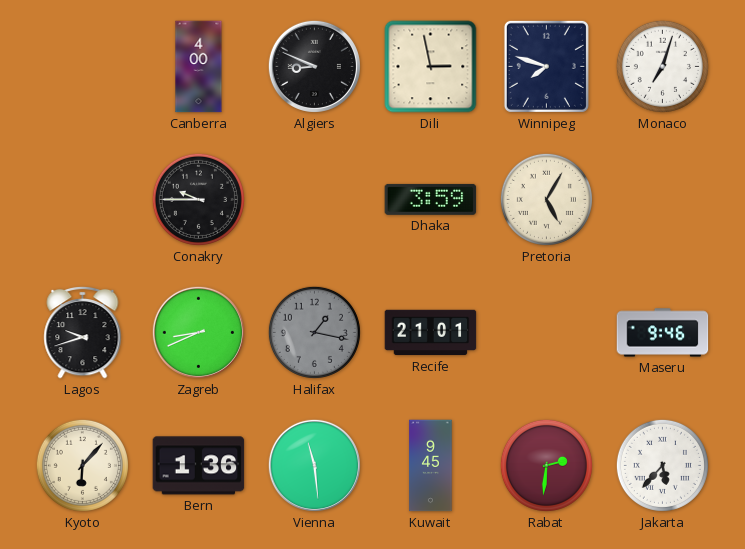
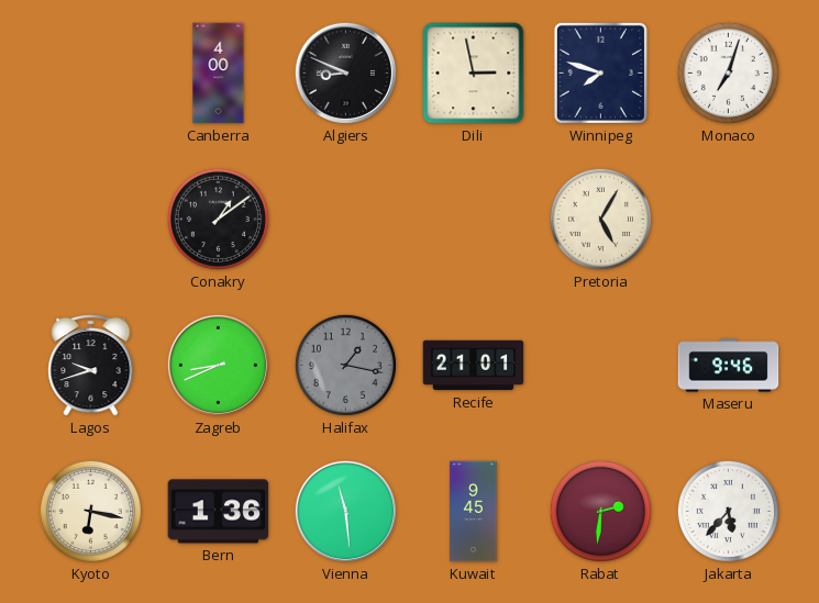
Conakry: 9:45 -> 1:09
Dhaka: 3:59 -> none
Kyoto: 6:07 -> 6:17
